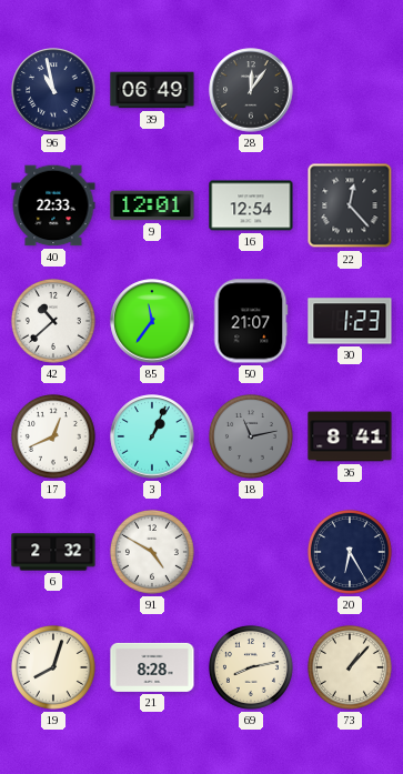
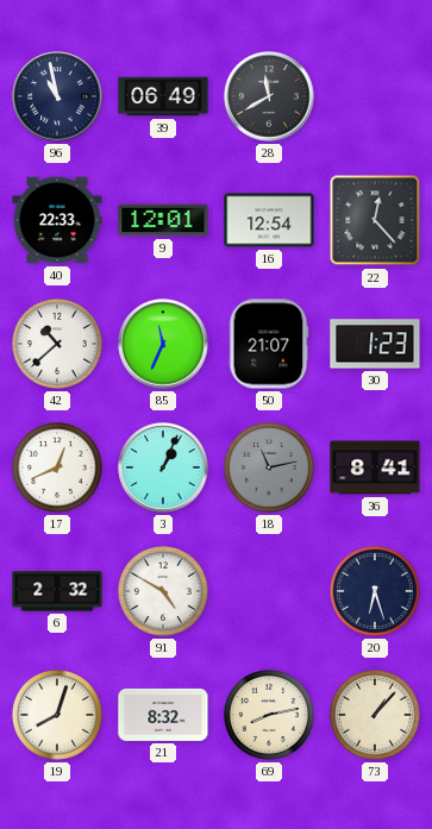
28: 12:06 -> 11:40
85: 11:36 -> 11:34
20: 6:25 -> 6:27
21: 8:28 -> 8:32
